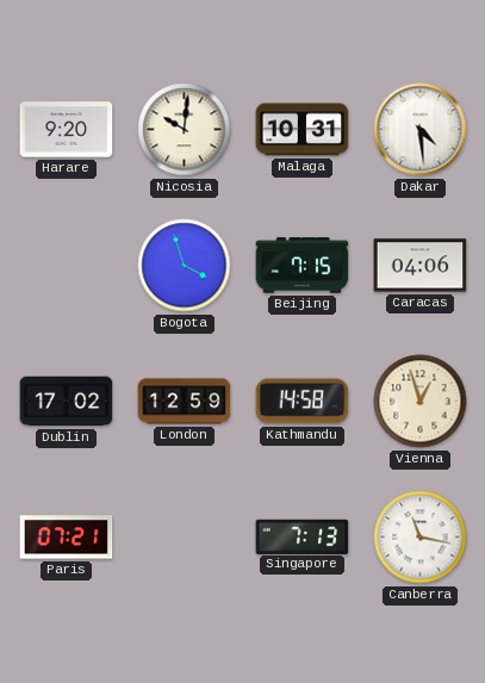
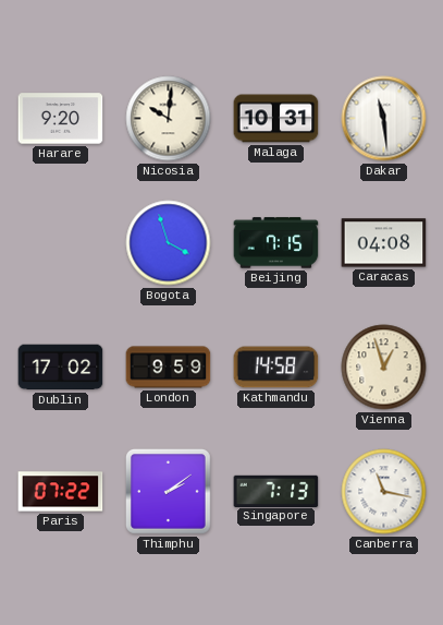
Dakar: 4:29 -> 11:29
Caracas: 04:06 -> 04:08
London: 12:59 -> 9:59
Paris: 07:21 -> 07:22
Thimphu: none -> 2:09
